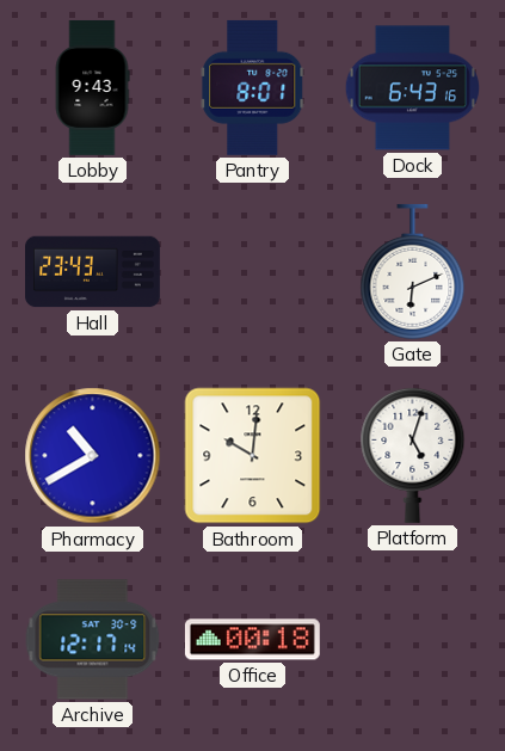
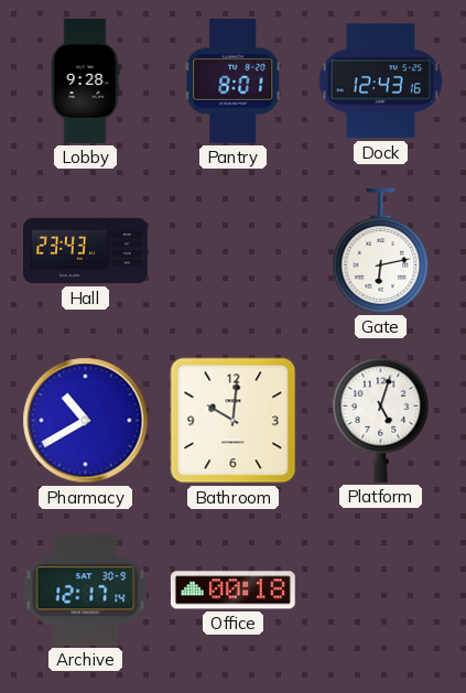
Lobby: 9:43 -> 9:28
Dock: 6:43 -> 12:43
Gate: 6:11 -> 6:13
